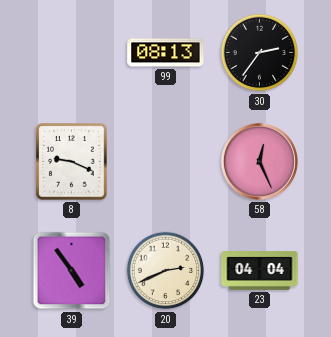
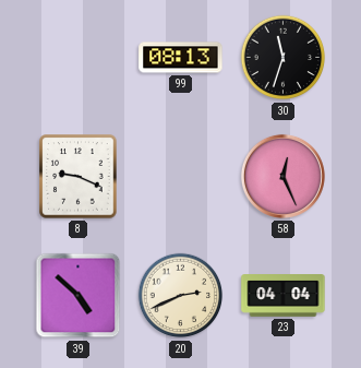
30: 2:36 -> 11:33
39: 4:54 -> 4:52
